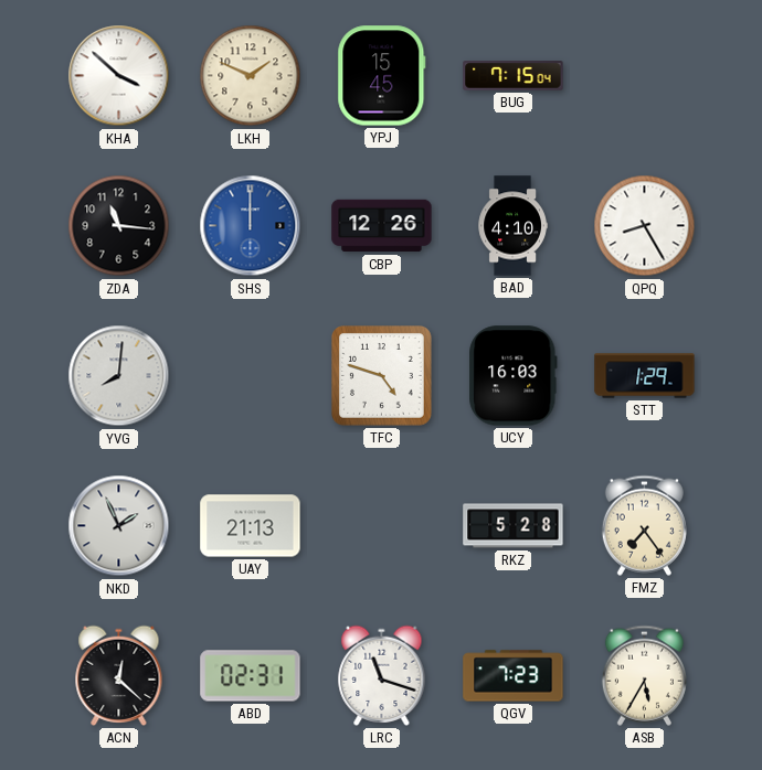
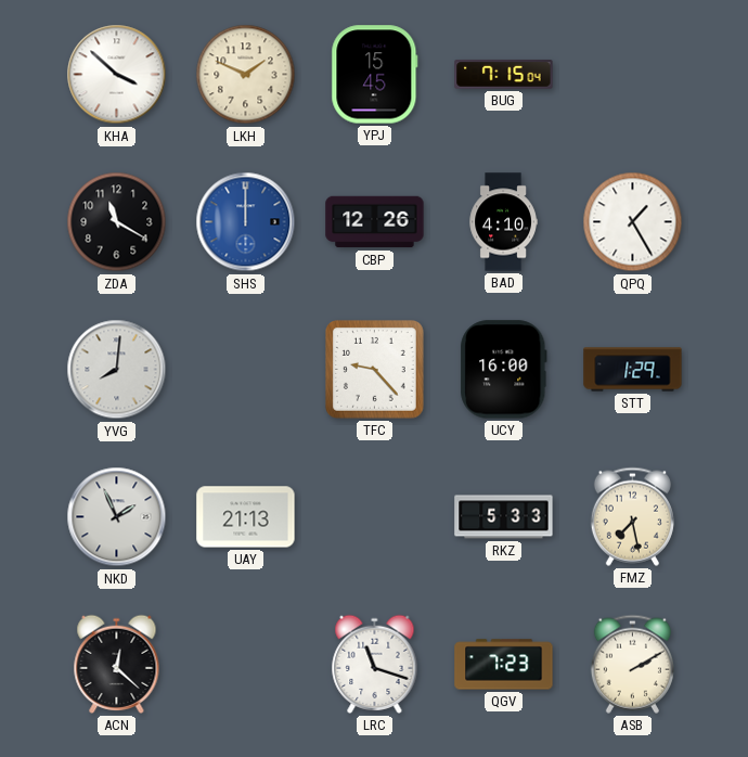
ZDA: 11:16 -> 11:20
QPQ: 8:25 -> 1:25
TFC: 4:48 -> 9:23
UCY: 16:03 -> 16:00
RKZ: 5:28 -> 5:33
FMZ: 7:24 -> 7:28
ABD: 02:31 -> none
ASB: 5:35 -> 2:10
